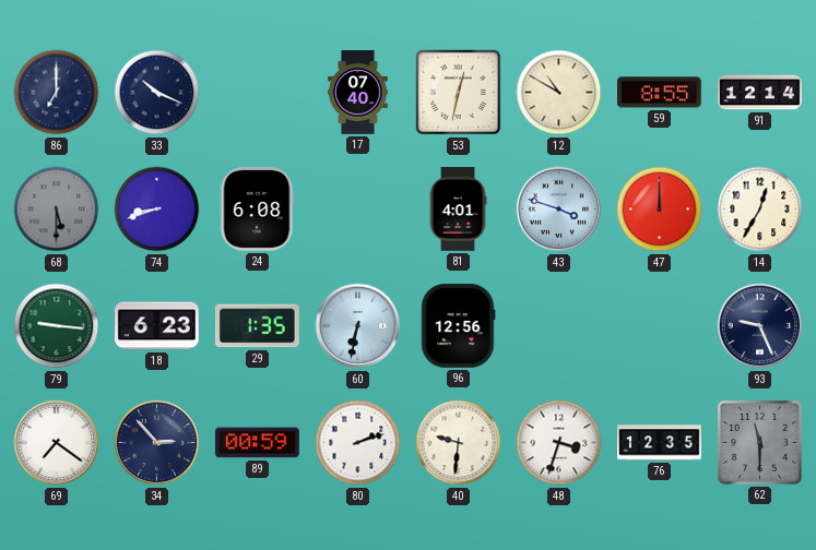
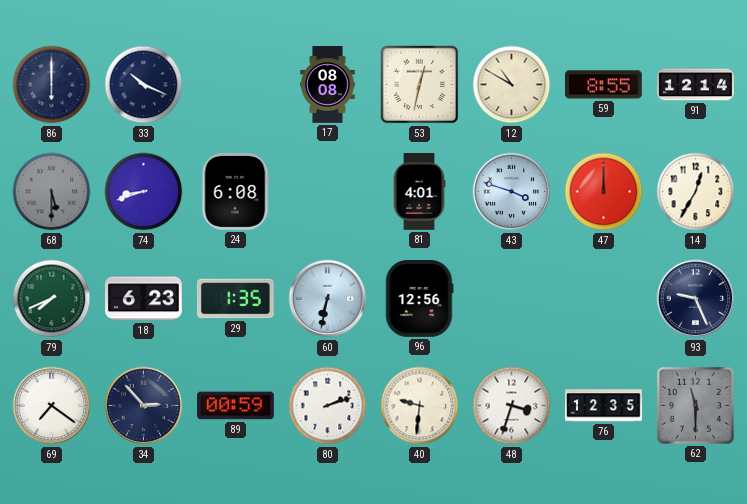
86: 7:00 -> 6:00
17: 07:40 -> 08:08
79: 9:16 -> 7:41
